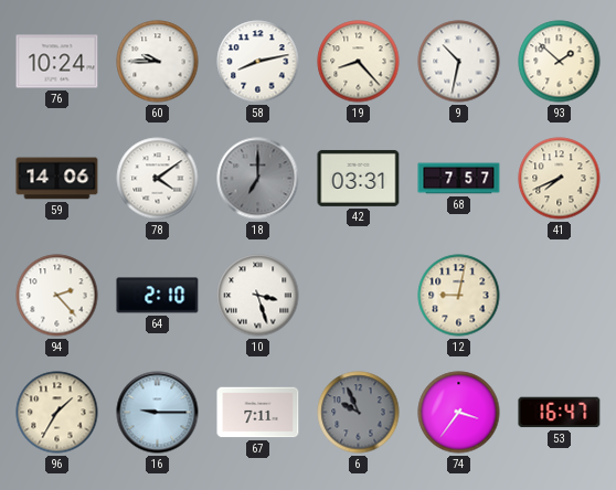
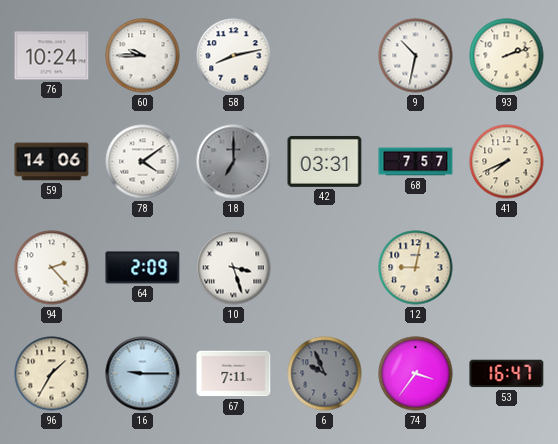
19: 8:23 -> none
93: 1:52 -> 2:12
64: 2:10 -> 2:09
